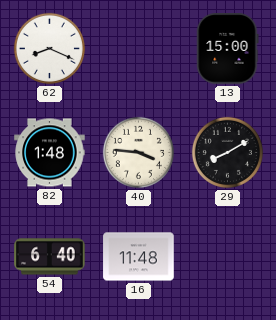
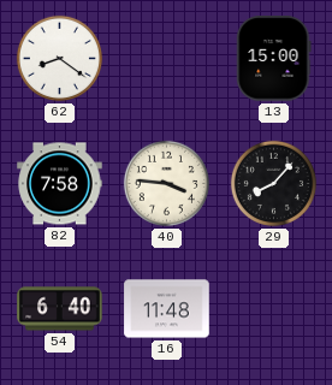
62: 8:19 -> 8:21
82: 1:48 -> 7:58
29: 8:10 -> 8:07
